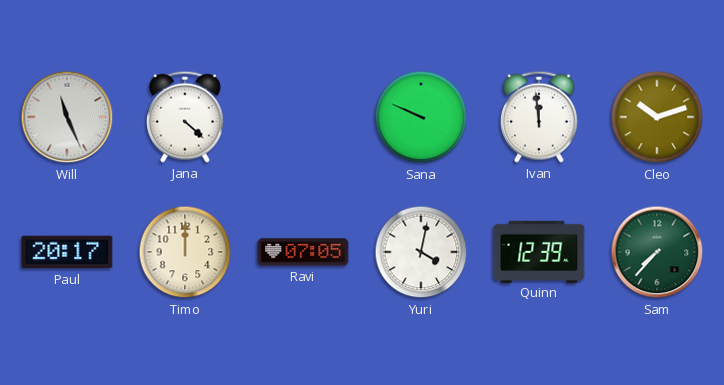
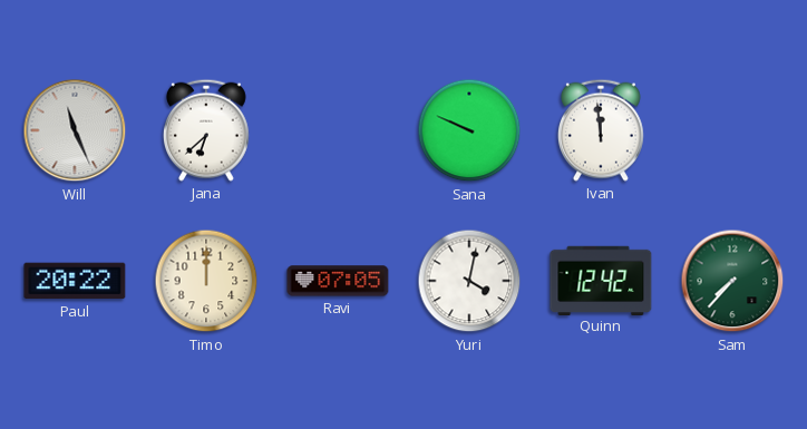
Jana: 4:22 -> 6:38
Cleo: 10:12 -> none
Paul: 20:17 -> 20:22
Quinn: 12:39 -> 12:42
